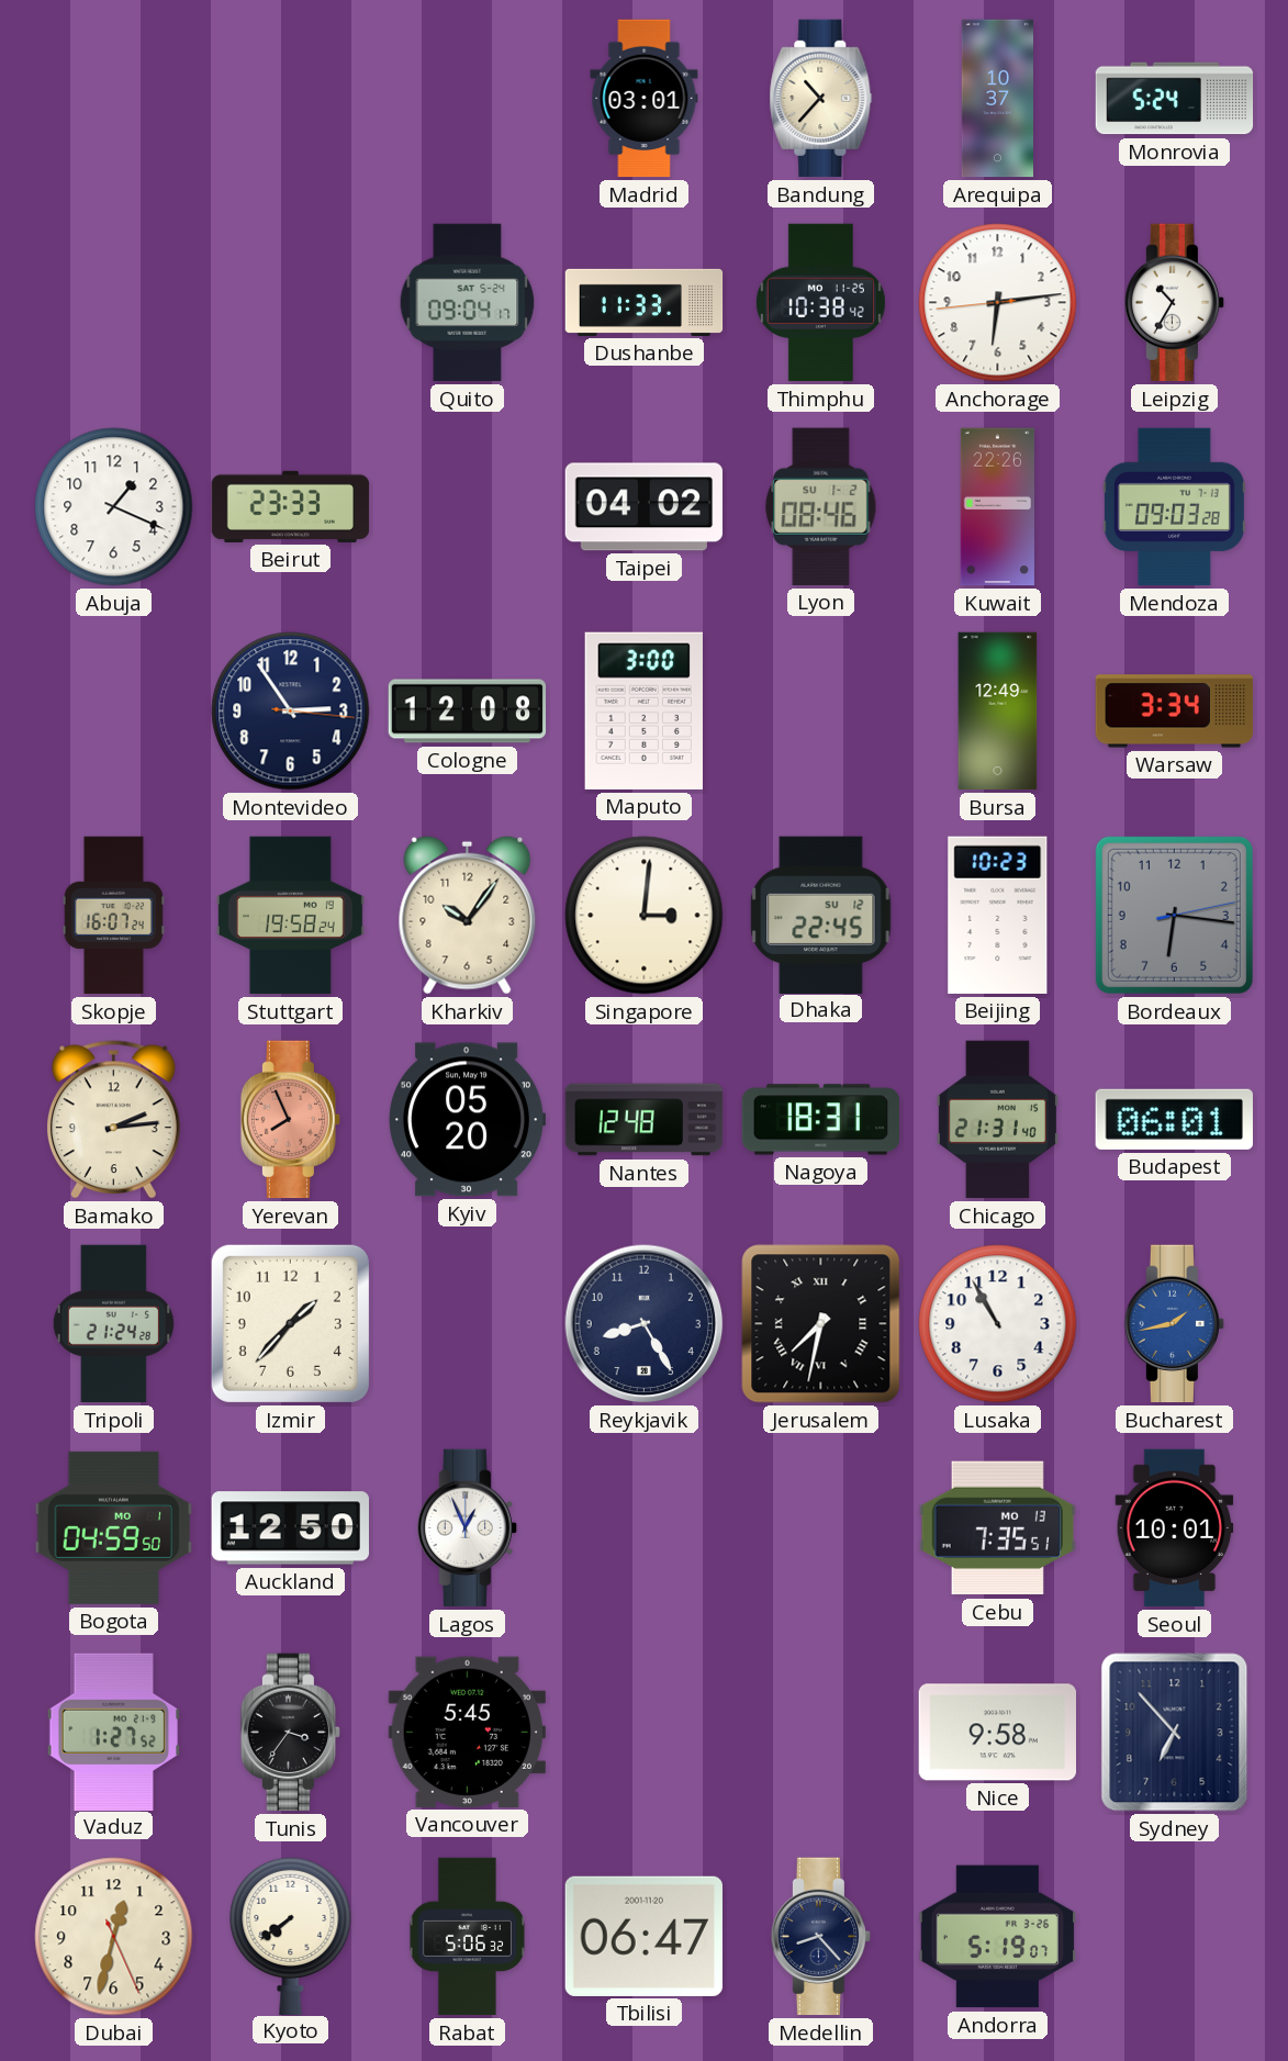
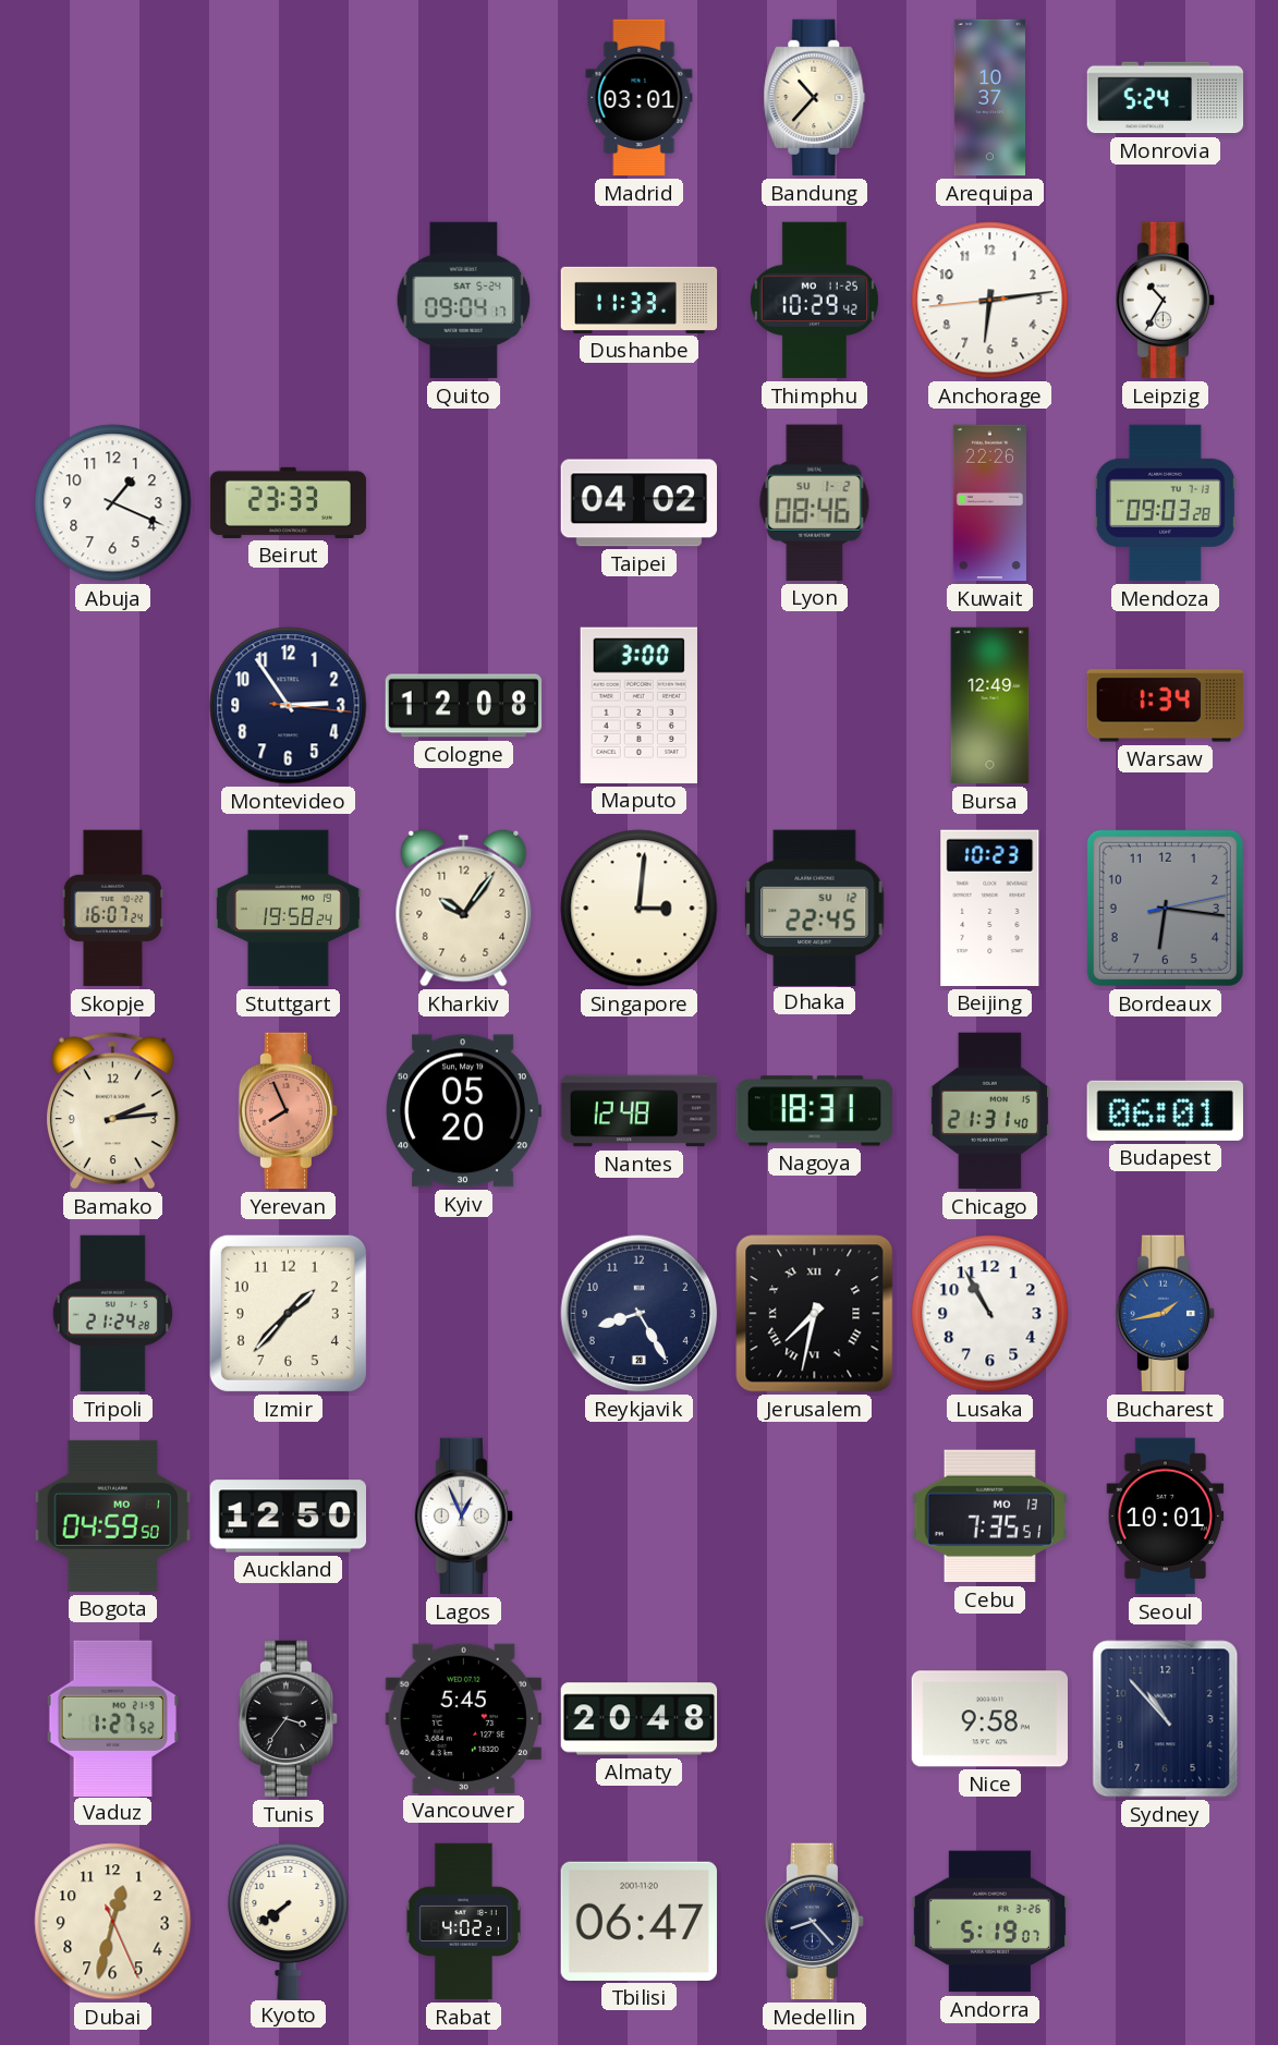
Thimphu: 10:38 -> 10:29
Warsaw: 3:34 -> 1:34
Almaty: none -> 20:48
Sydney: 6:53 -> 10:53
Rabat: 5:06 -> 4:02
